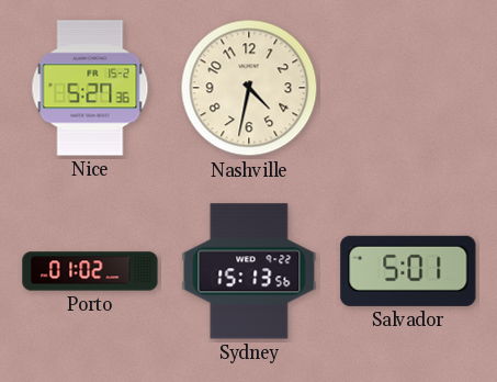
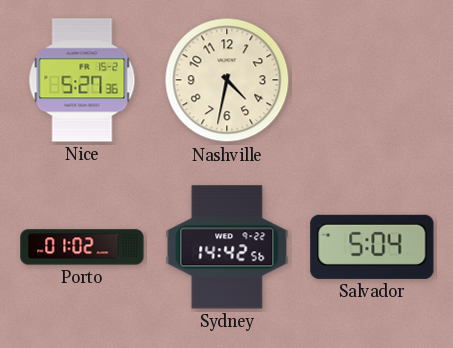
Sydney: 15:13 -> 14:42
Salvador: 5:01 -> 5:04
